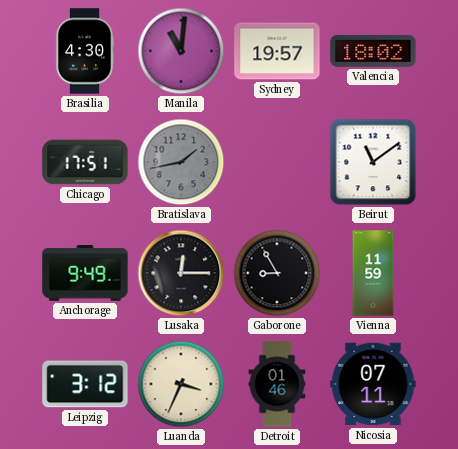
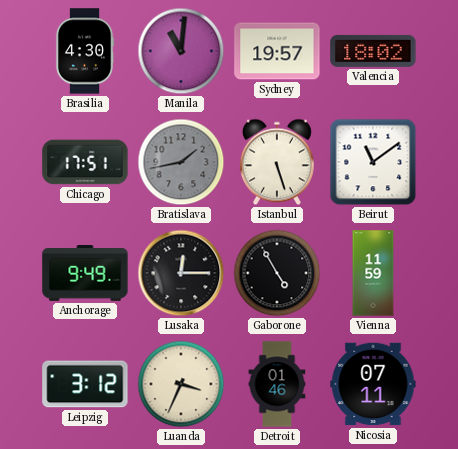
Istanbul: none -> 5:27
Gaborone: 8:55 -> 4:55
